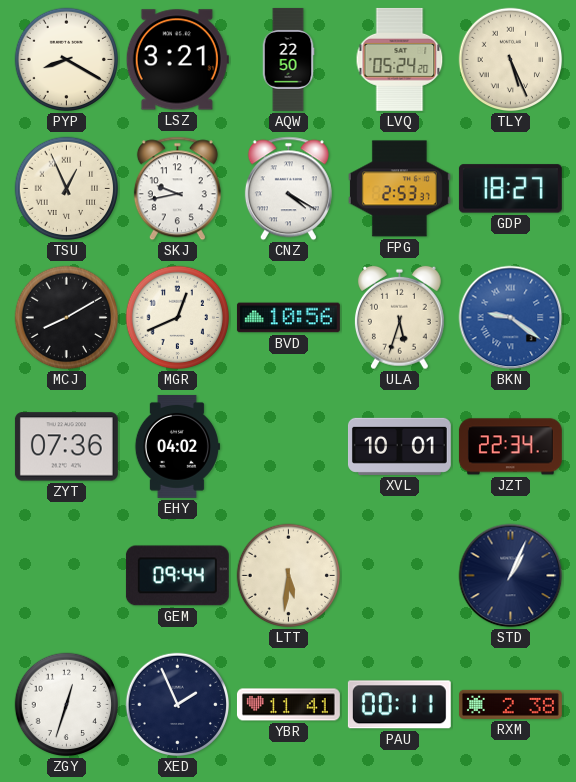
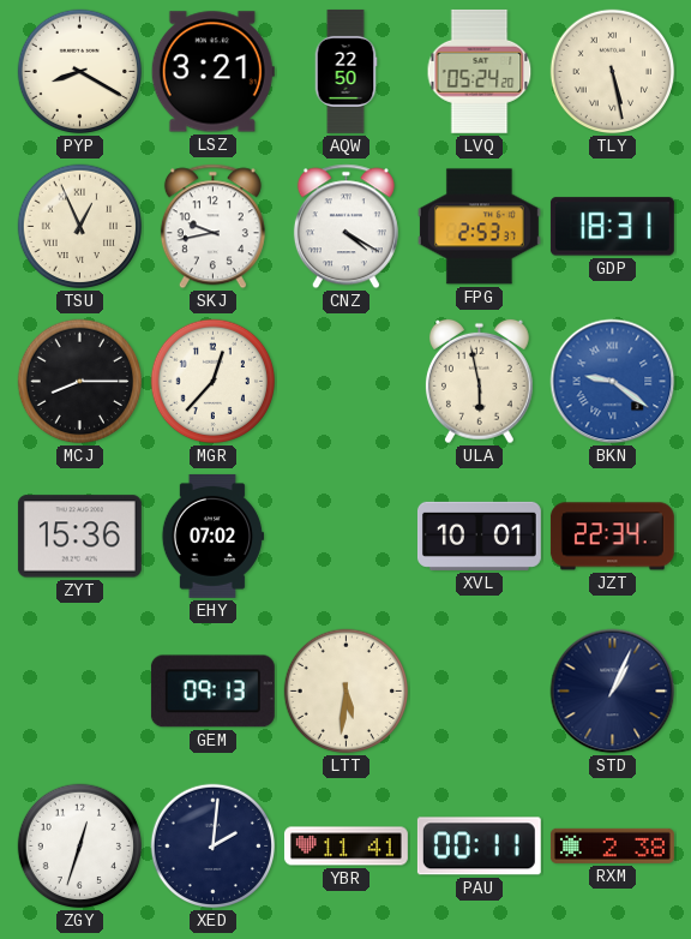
TLY: 5:26 -> 5:28
GDP: 18:27 -> 18:31
MCJ: 8:10 -> 8:15
MGR: 12:41 -> 12:37
BVD: 10:56 -> none
ULA: 5:33 -> 5:58
ZYT: 07:36 -> 15:36
EHY: 04:02 -> 07:02
GEM: 09:44 -> 09:13
XED: 1:56 -> 2:01
